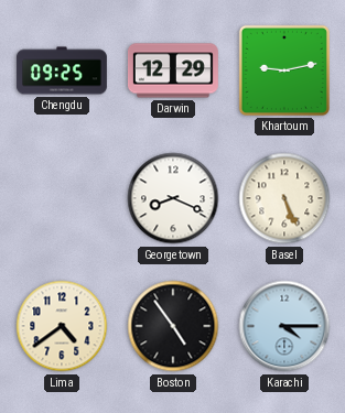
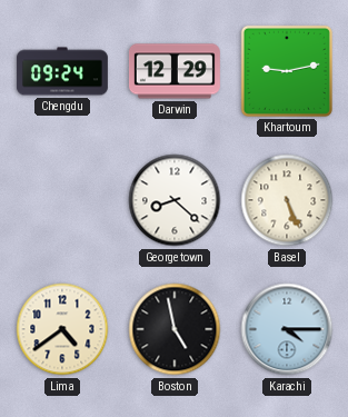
Chengdu: 09:25 -> 09:24
Georgetown: 8:19 -> 8:22
Boston: 4:54 -> 4:58
